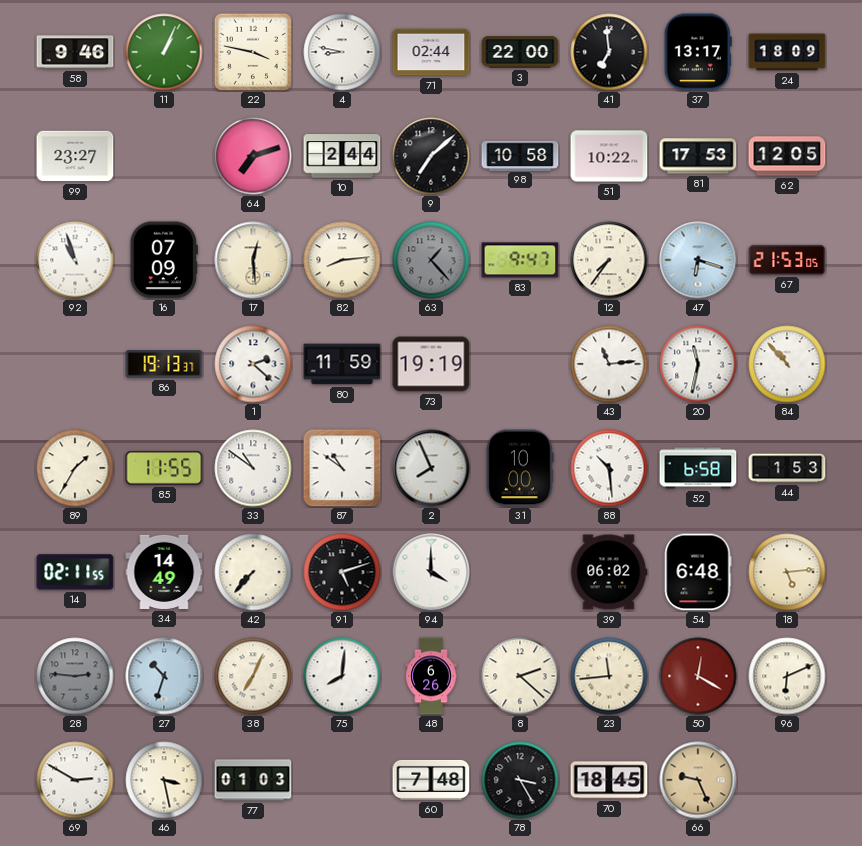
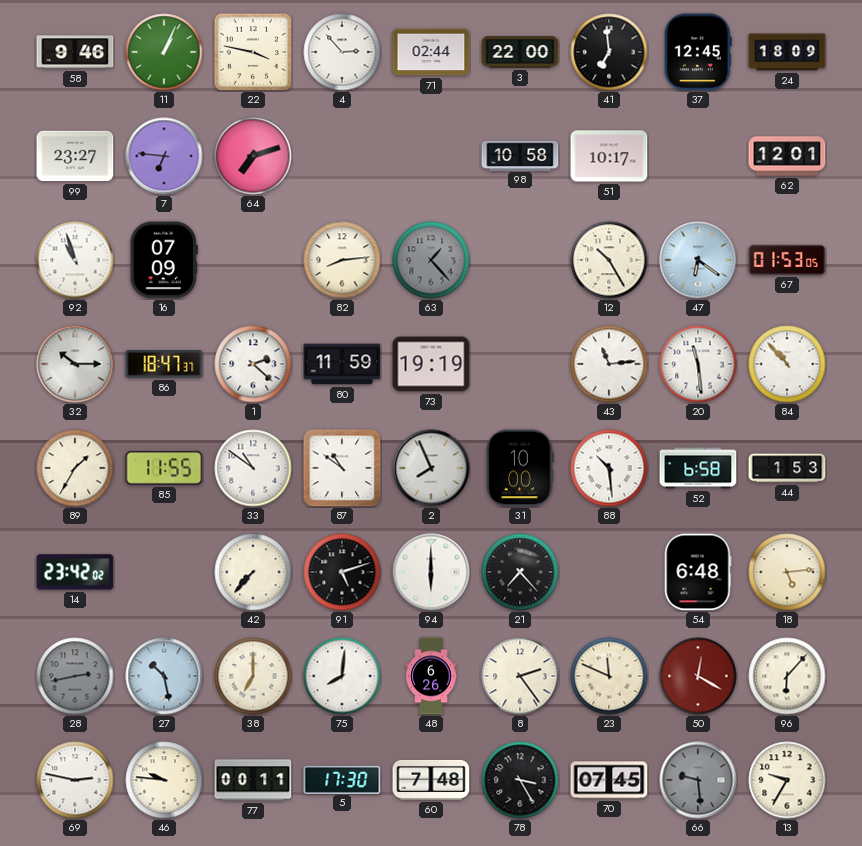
4: 8:47 -> 2:53
37: 13:17 -> 12:45
7: none -> 6:46
10: 2:44 -> none
9: 7:08 -> none
51: 10:22 -> 10:17
81: 17:53 -> none
62: 12:05 -> 12:01
17: 12:29 -> none
83: 9:47 -> none
12: 7:36 -> 10:25
47: 6:18 -> 6:21
67: 21:53 -> 01:53
32: none -> 10:15
86: 19:13 -> 18:47
20: 11:32 -> 11:29
14: 02:11 -> 23:42
34: 14:49 -> none
94: 4:00 -> 6:00
21: none -> 7:23
39: 06:02 -> none
28: 2:46 -> 2:43
27: 10:33 -> 10:28
38: 7:04 -> 7:00
8: 2:22 -> 2:24
23: 11:44 -> 11:49
96: 6:11 -> 6:07
69: 2:50 -> 2:47
46: 3:28 -> 9:46
77: 01:03 -> 00:11
5: none -> 17:30
70: 18:45 -> 07:45
66: 9:26 -> 9:29
66 dial: champagne -> grey
13: none -> 9:35
